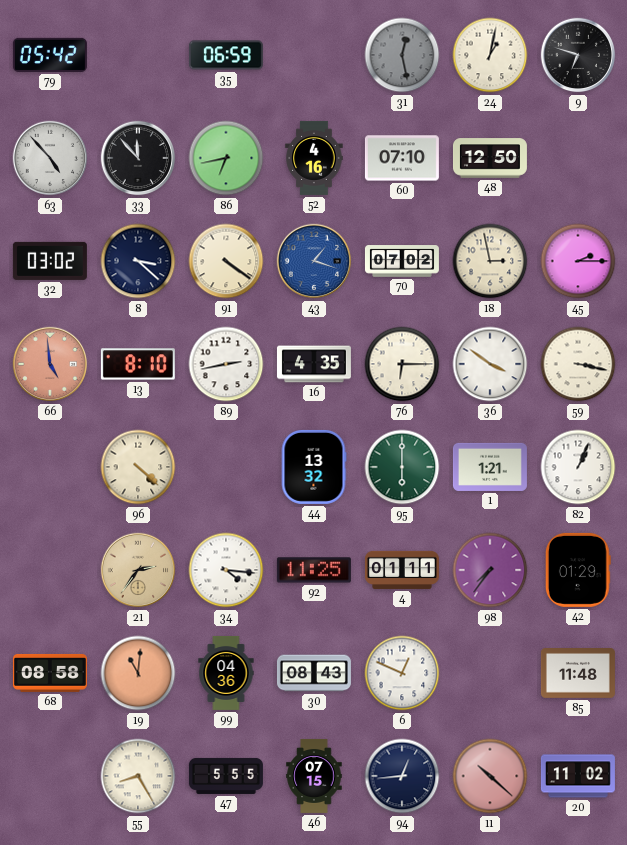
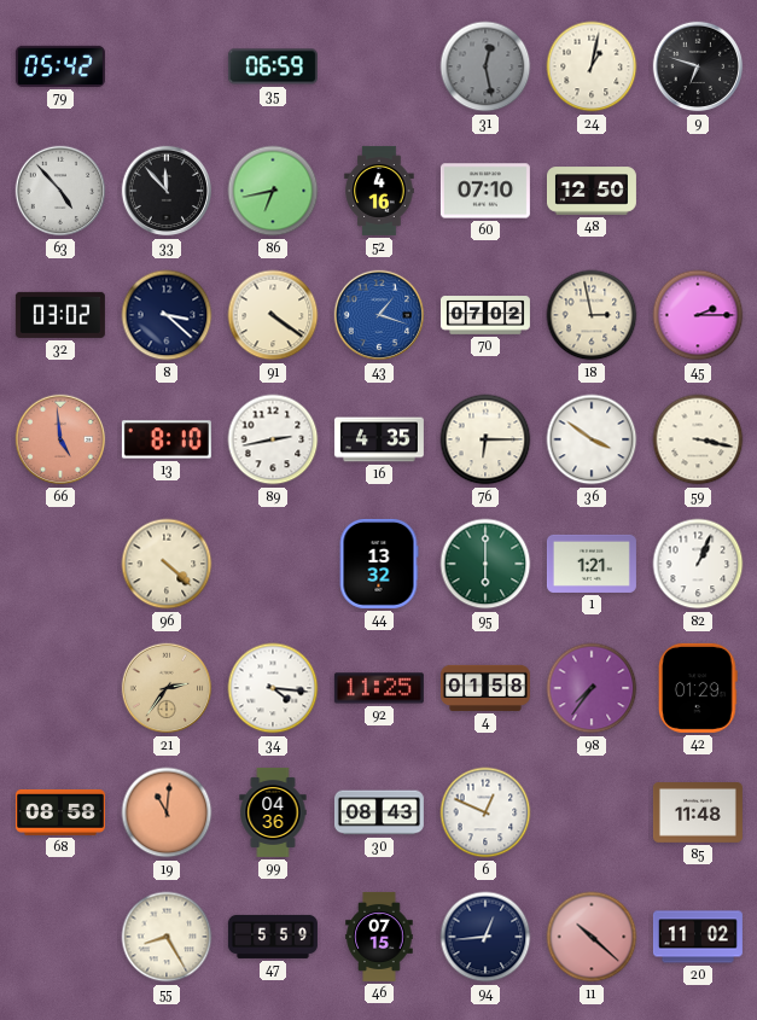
4: 01:11 -> 01:58
47: 5:55 -> 5:59
